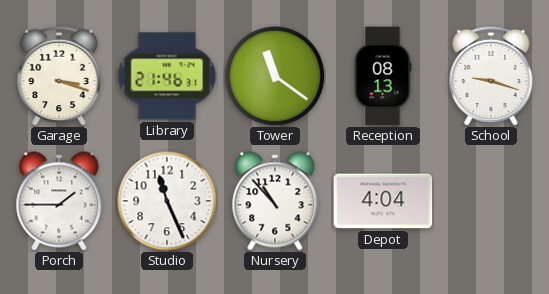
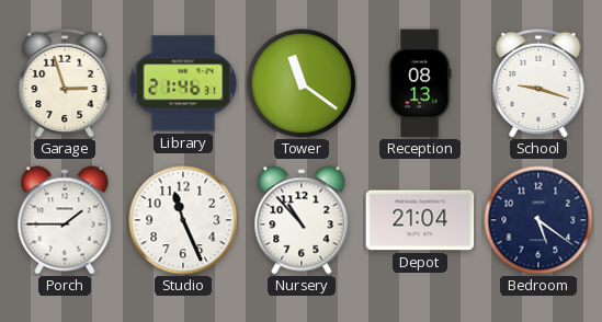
Garage: 3:18 -> 2:57
Depot: 4:04 -> 21:04
Bedroom: none -> 5:21
